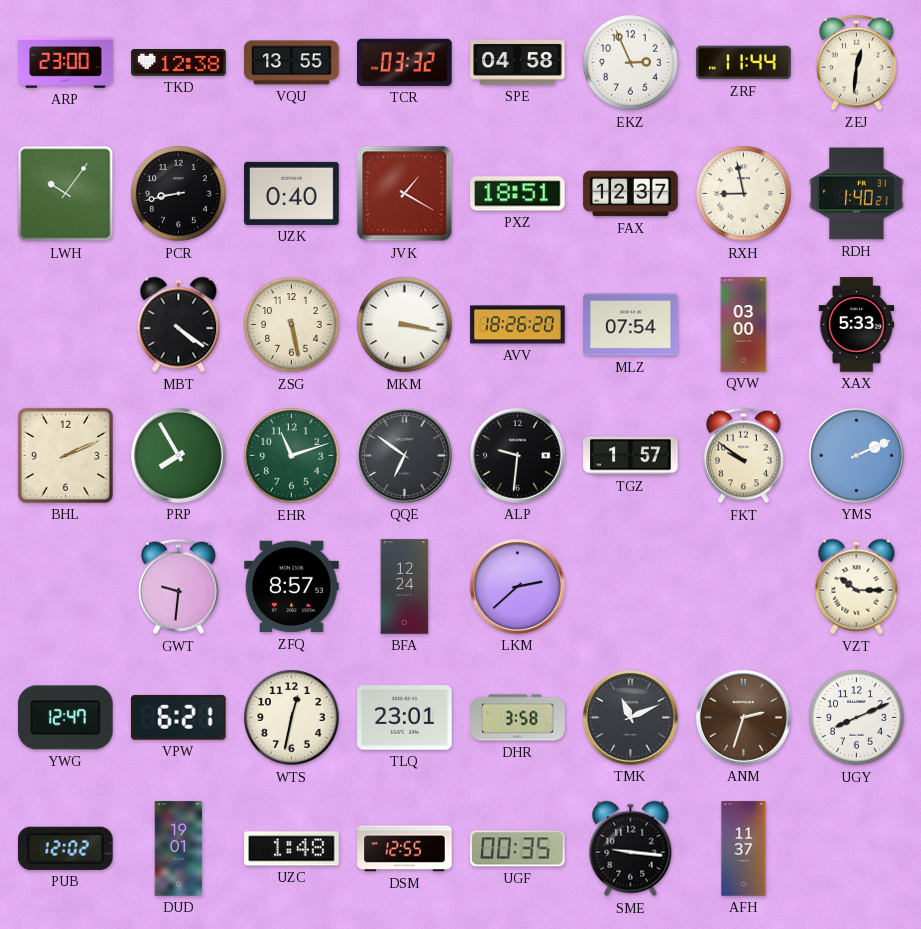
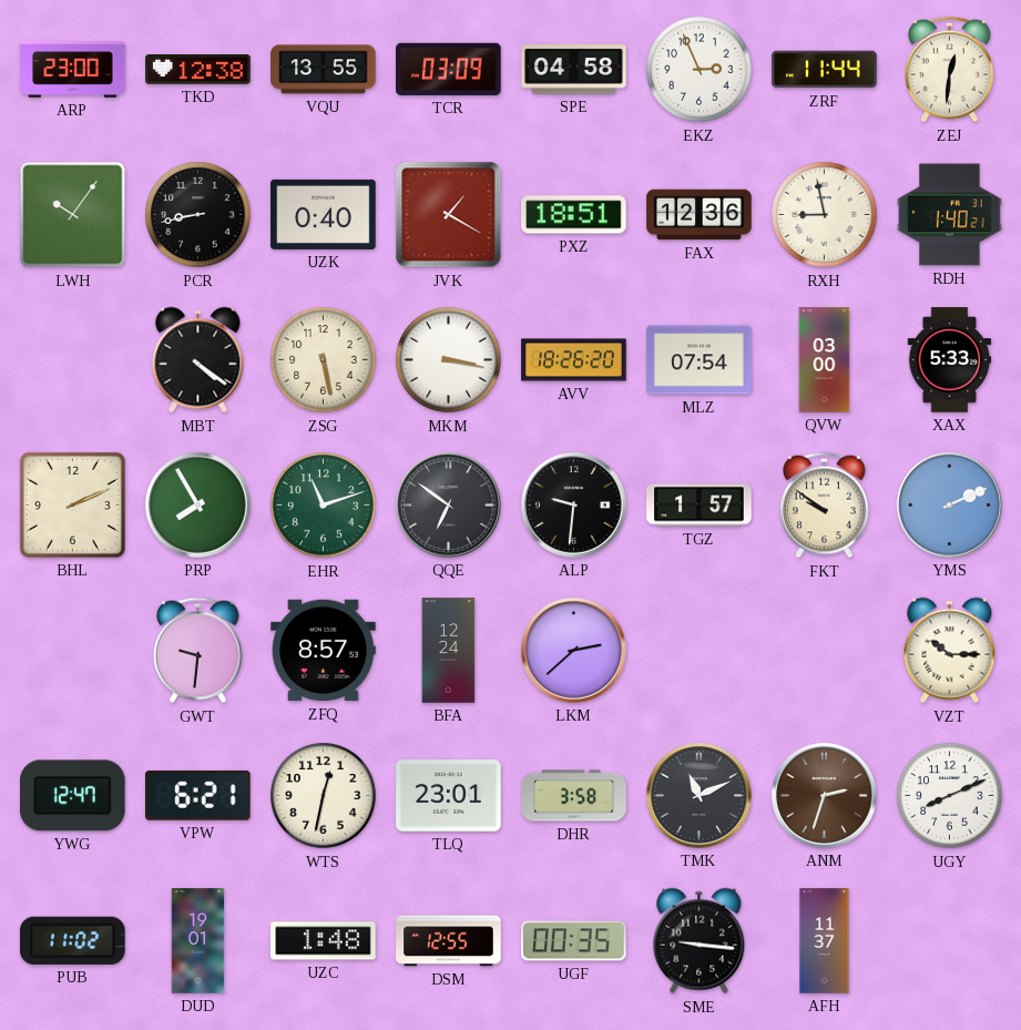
TCR: 03:32 -> 03:09
FAX: 12:37 -> 12:36
PUB: 12:02 -> 11:02
